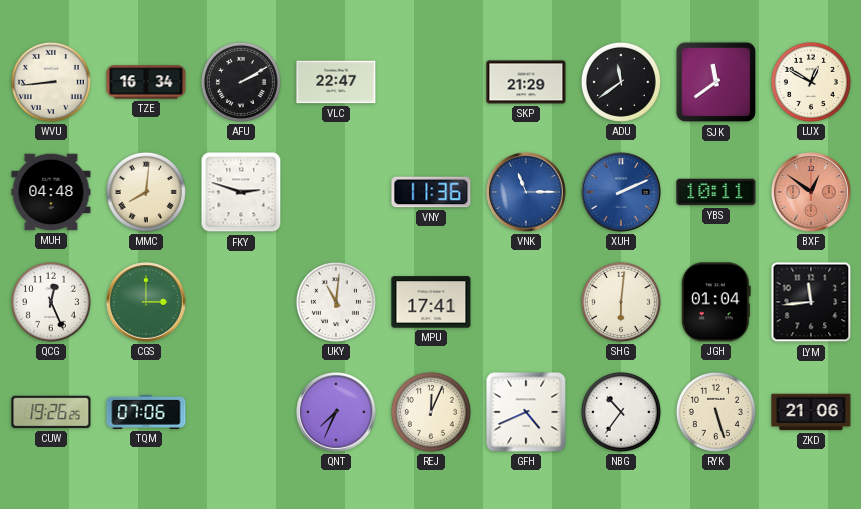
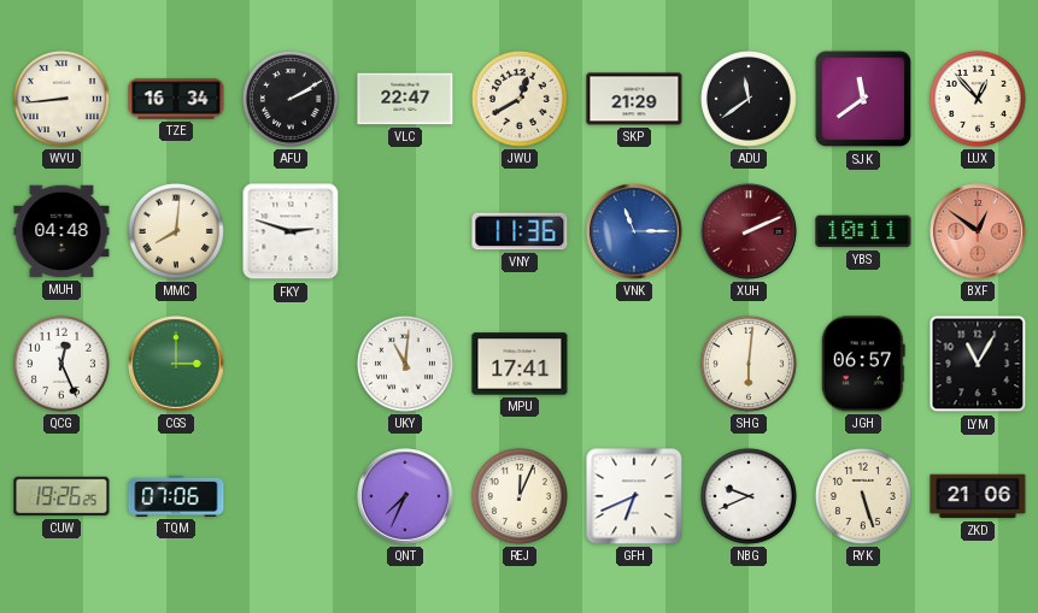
JWU: none -> 12:40
LUX: 12:50 -> 12:53
XUH dial: blue -> burgundy
JGH: 01:04 -> 06:57
LYM: 11:44 -> 11:05
GFH: 4:41 -> 6:41
NBG: 10:36 -> 9:41
